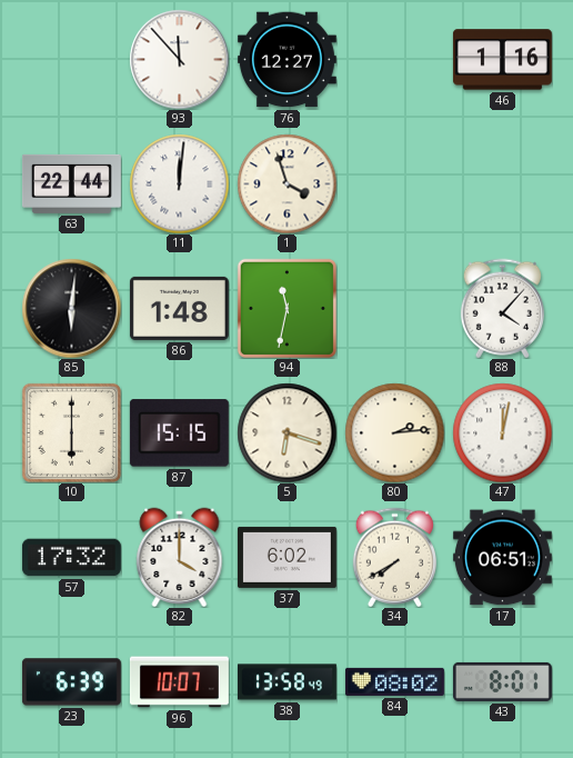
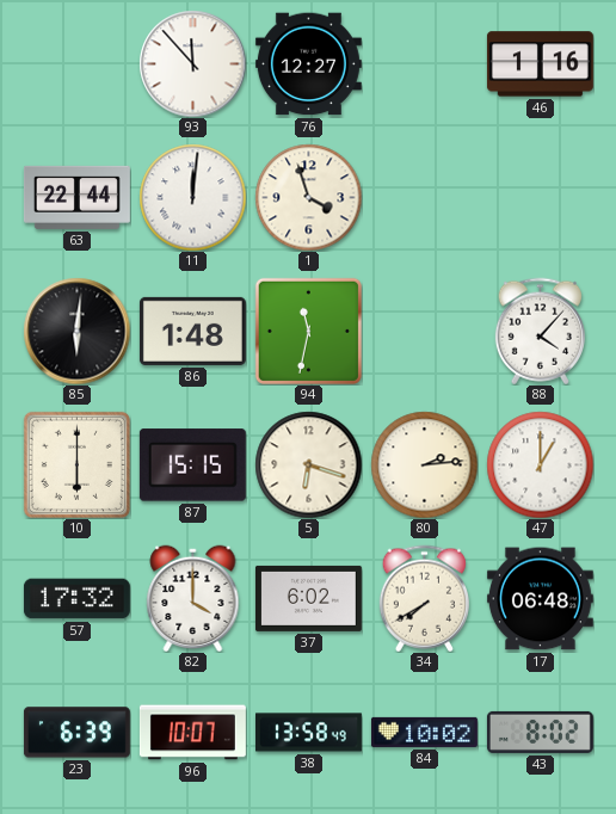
47: 12:02 -> 1:00
17: 06:51 -> 06:48
84: 08:02 -> 10:02
43: 8:01 -> 8:02
